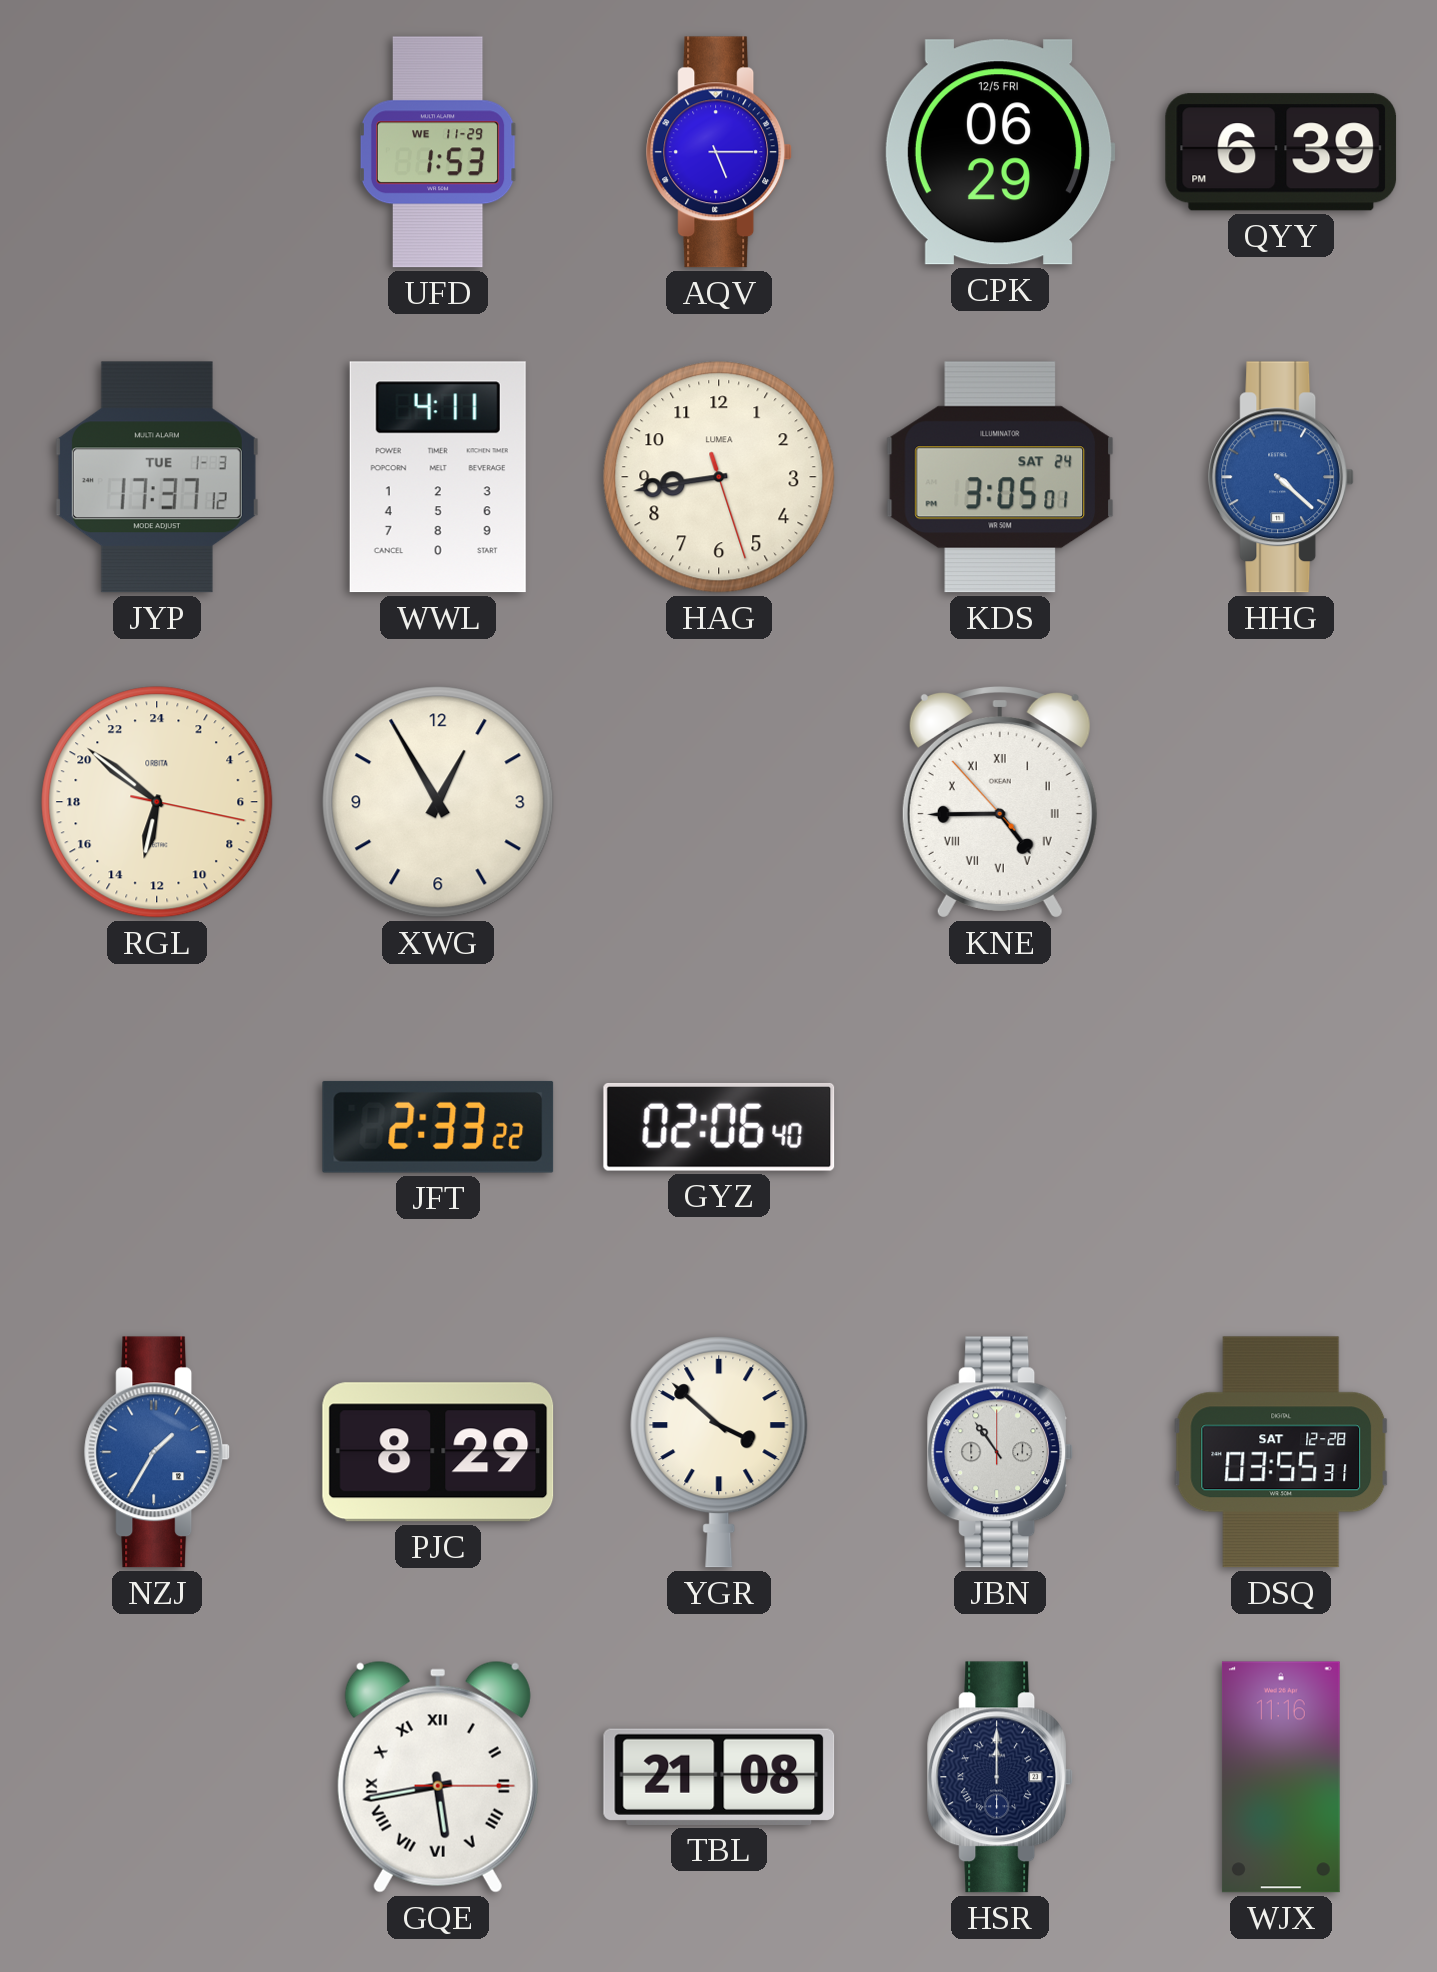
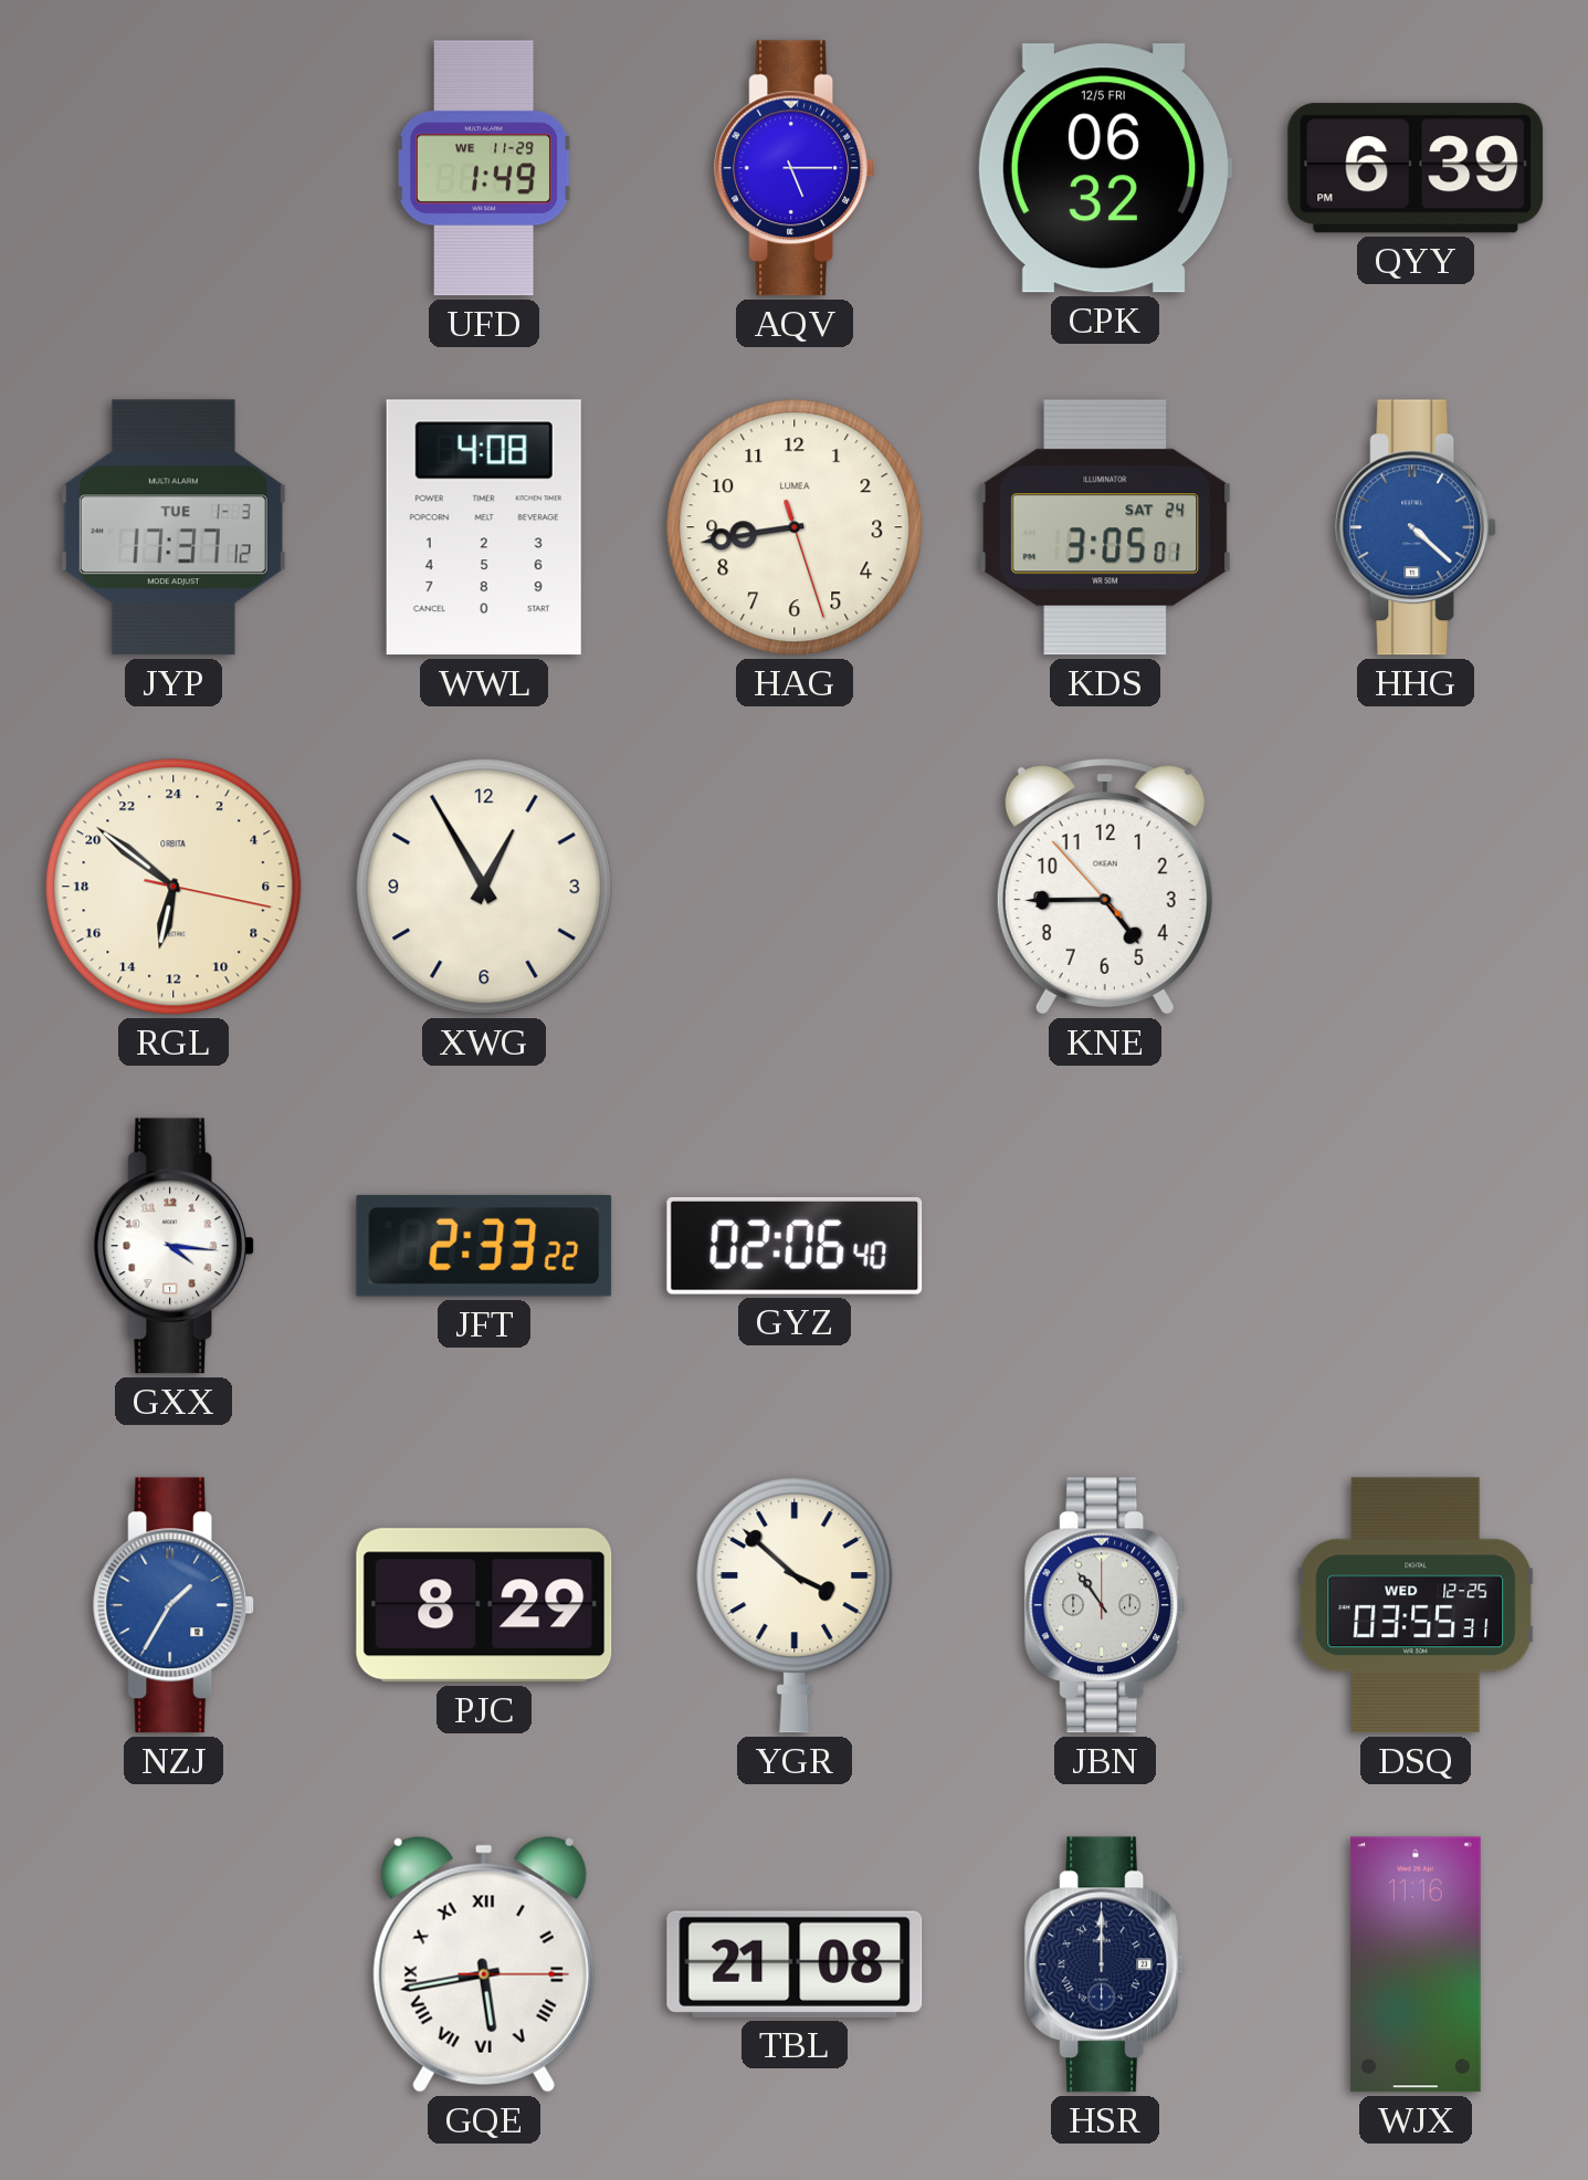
UFD: 1:53 -> 1:49
CPK: 06:29 -> 06:32
WWL: 4:11 -> 4:08
KNE numerals: Roman -> Arabic
GXX: none -> 4:16
DSQ date: SAT 12-28 -> WED 12-25
